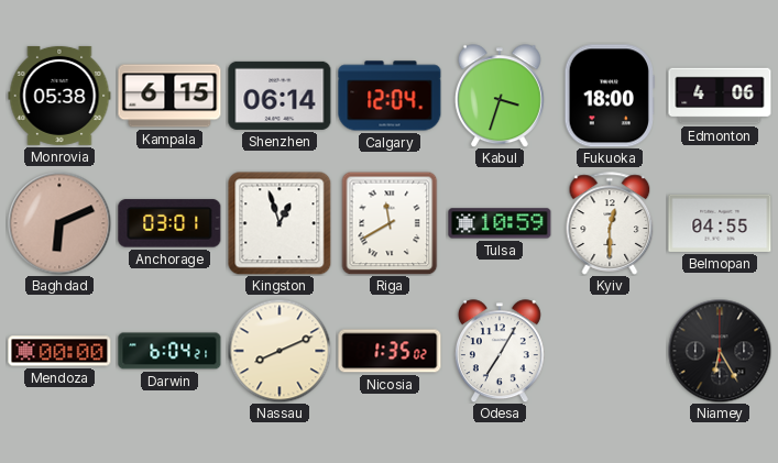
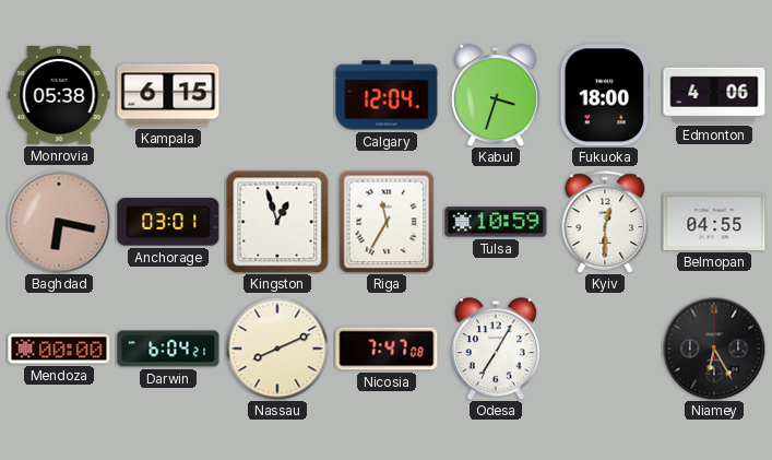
Shenzhen: 06:14 -> none
Baghdad: 6:11 -> 6:17
Riga: 11:40 -> 11:35
Nicosia: 1:35 -> 7:47
